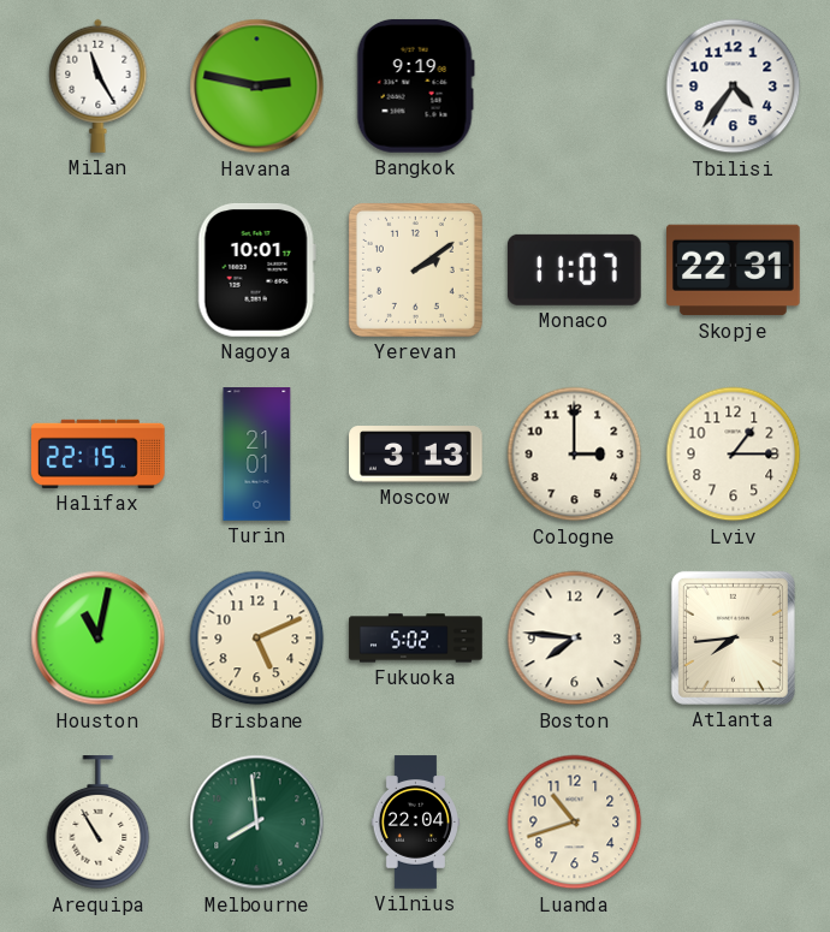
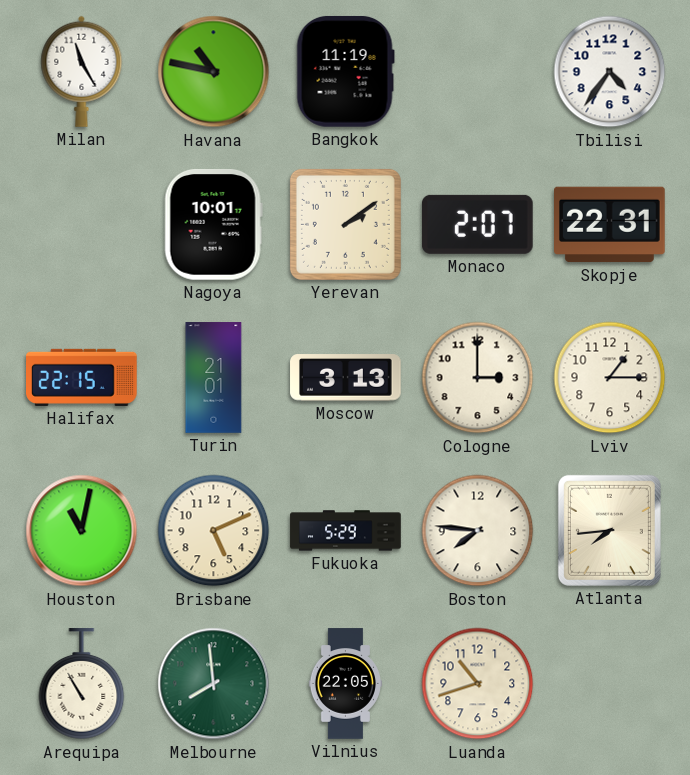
Havana: 2:47 -> 10:47
Bangkok: 9:19 -> 11:19
Monaco: 11:07 -> 2:07
Fukuoka: 5:02 -> 5:29
Vilnius: 22:04 -> 22:05
